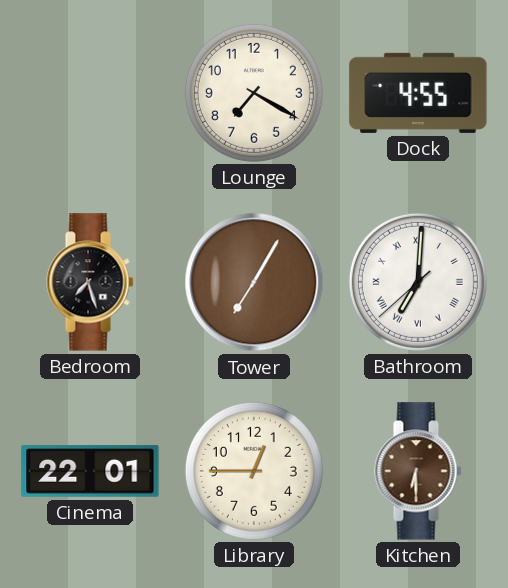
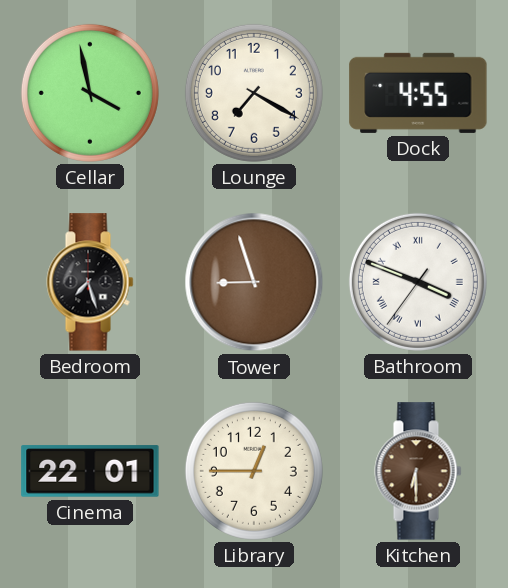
Cellar: none -> 3:58
Tower: 7:05 -> 8:57
Bathroom: 7:00 -> 3:48
